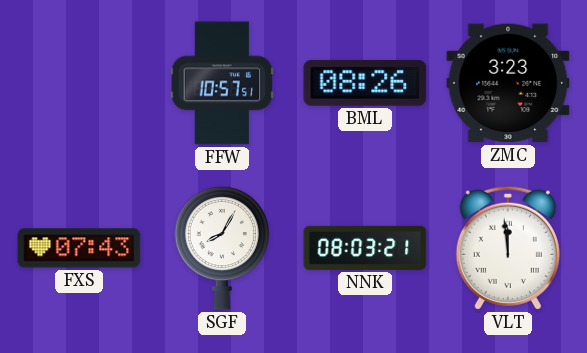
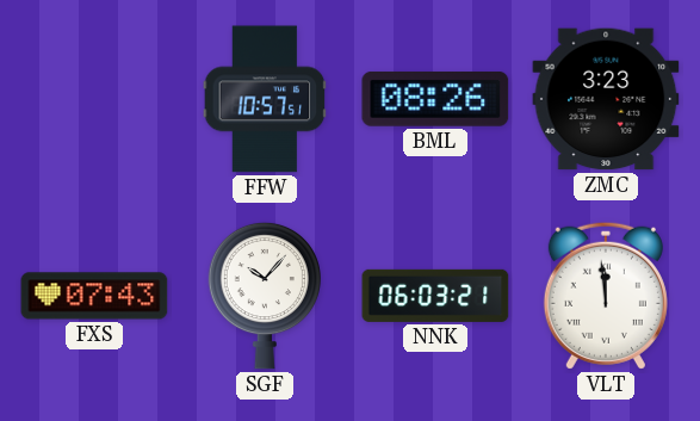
SGF: 8:05 -> 10:07
NNK: 08:03 -> 06:03
